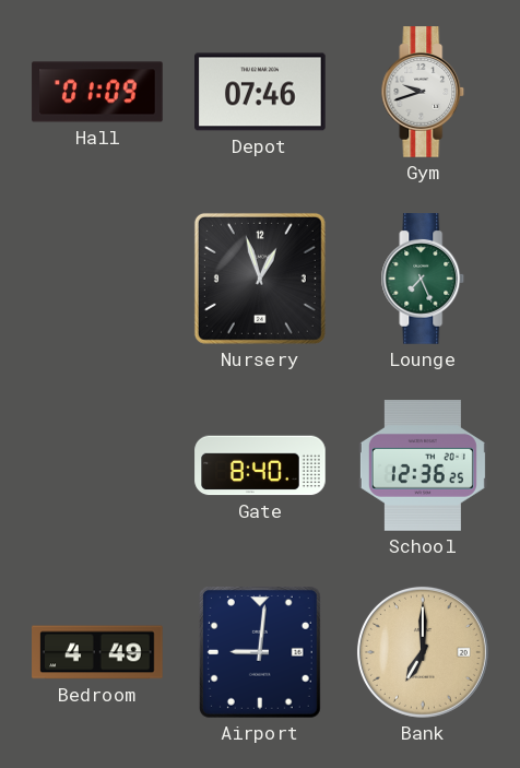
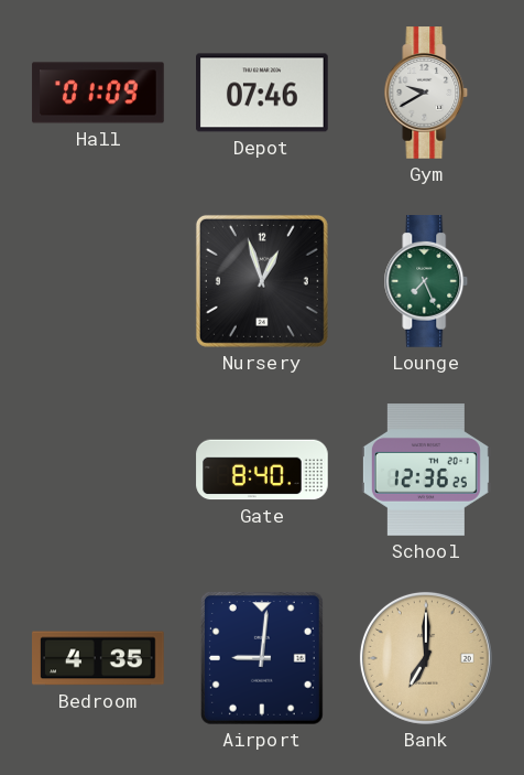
Gym: 9:42 -> 9:40
Bedroom: 4:49 -> 4:35
